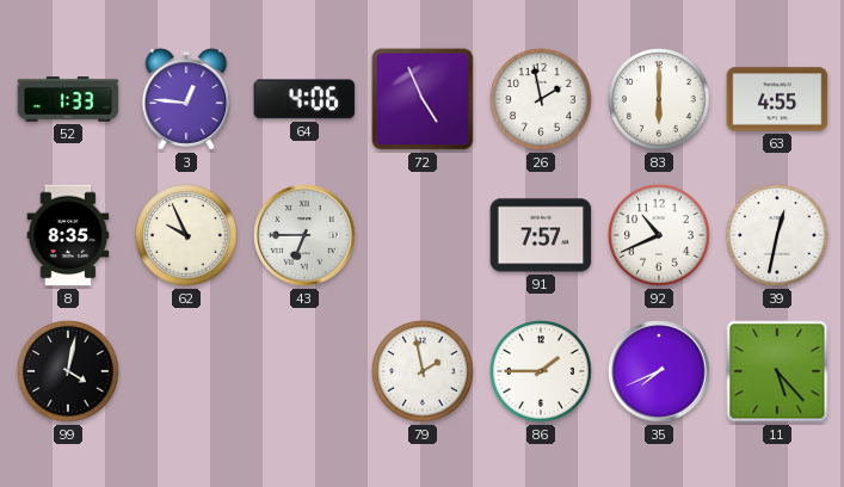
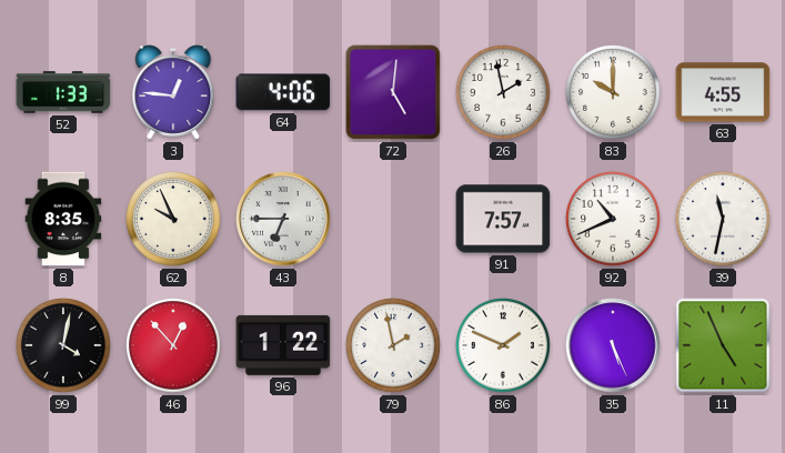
72: 4:56 -> 5:01
83: 6:00 -> 10:00
39: 12:32 -> 11:32
46: none -> 12:53
96: none -> 1:22
86: 1:45 -> 1:49
35: 7:41 -> 5:26
11: 5:23 -> 4:56
